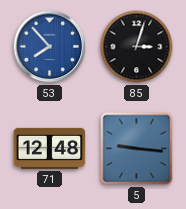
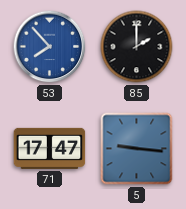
85: 3:03 -> 2:00
71: 12:48 -> 17:47
